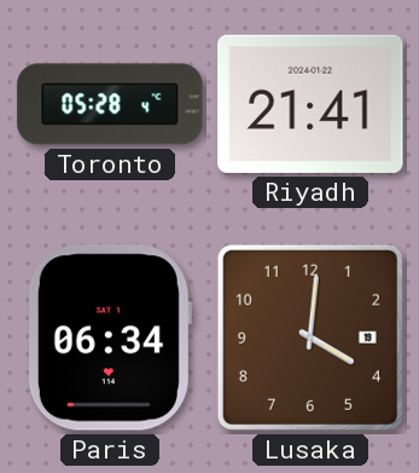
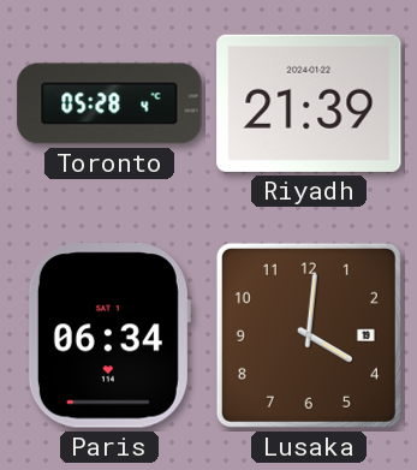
Riyadh: 21:41 -> 21:39
